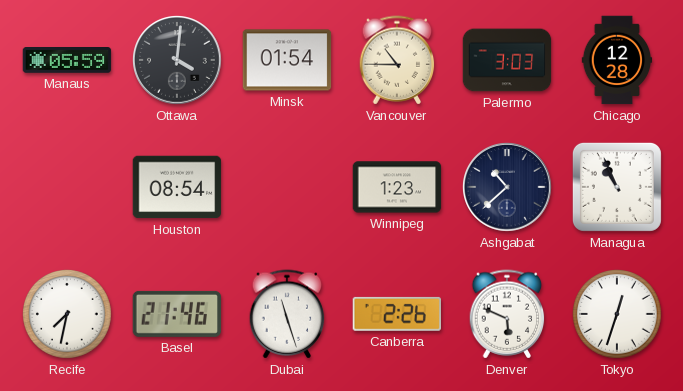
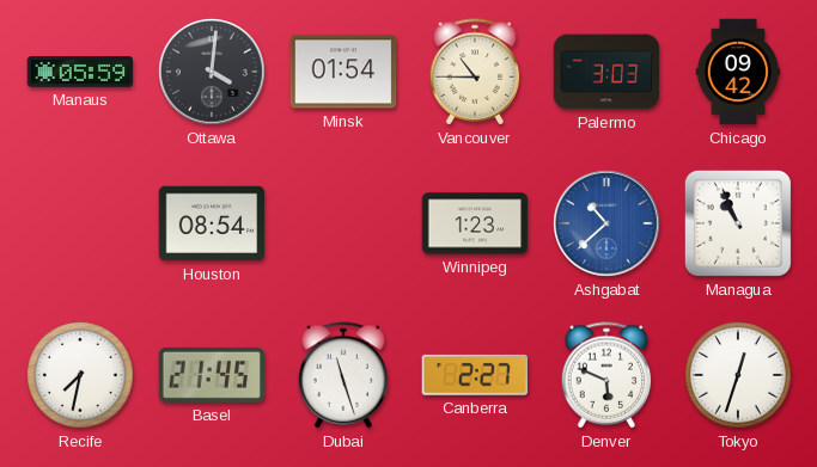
Chicago: 12:28 -> 09:42
Ashgabat dial: navy -> blue
Basel: 21:46 -> 21:45
Canberra: 2:26 -> 2:27
